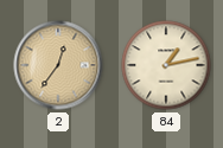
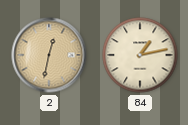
2: 12:36 -> 12:32
